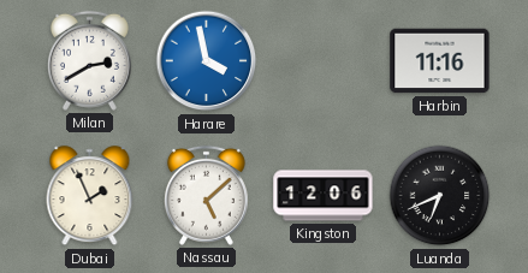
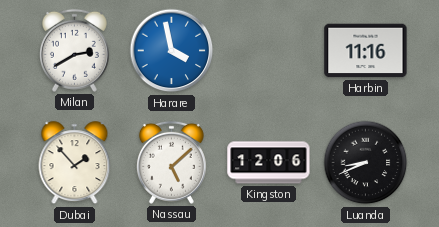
Dubai: 1:56 -> 1:53
Luanda: 6:41 -> 8:41
